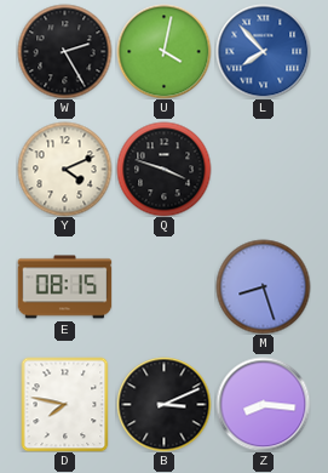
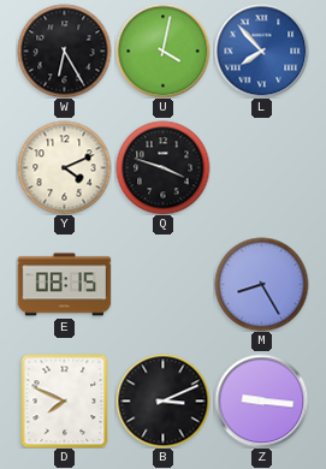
W: 2:25 -> 6:25
M: 8:27 -> 8:25
D: 7:47 -> 7:49
Z: 8:16 -> 9:16
